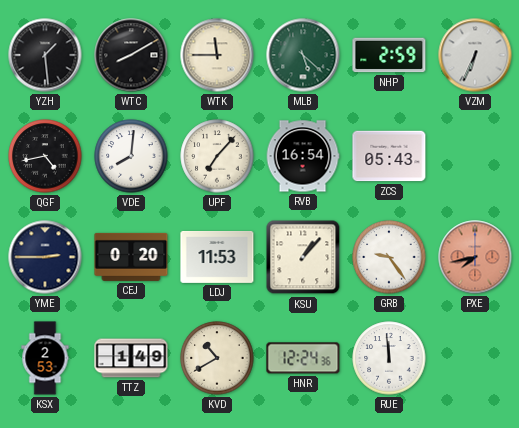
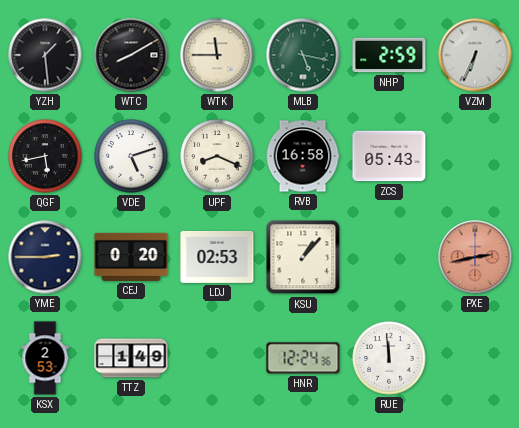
MLB: 5:22 -> 5:17
QGF: 4:43 -> 5:43
VDE: 8:01 -> 5:12
UPF: 7:07 -> 8:19
RVB: 16:54 -> 16:58
LDJ: 11:53 -> 02:53
GRB: 9:24 -> none
PXE: 7:43 -> 2:43
KVD: 10:40 -> none
